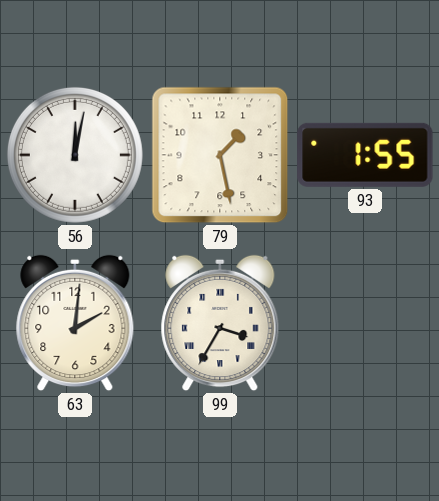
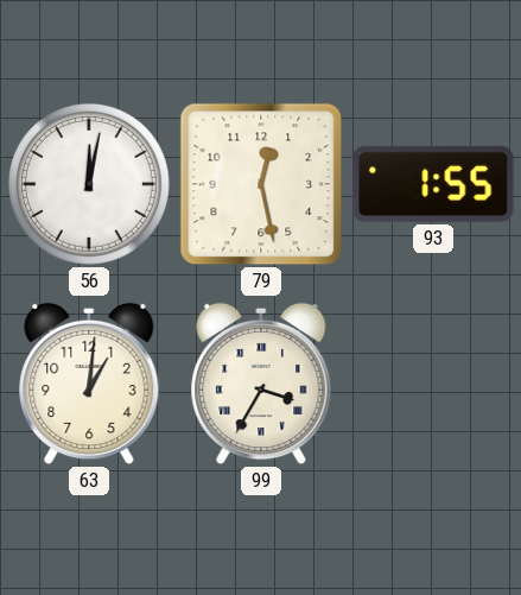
79: 1:28 -> 12:28
63: 2:01 -> 1:01
